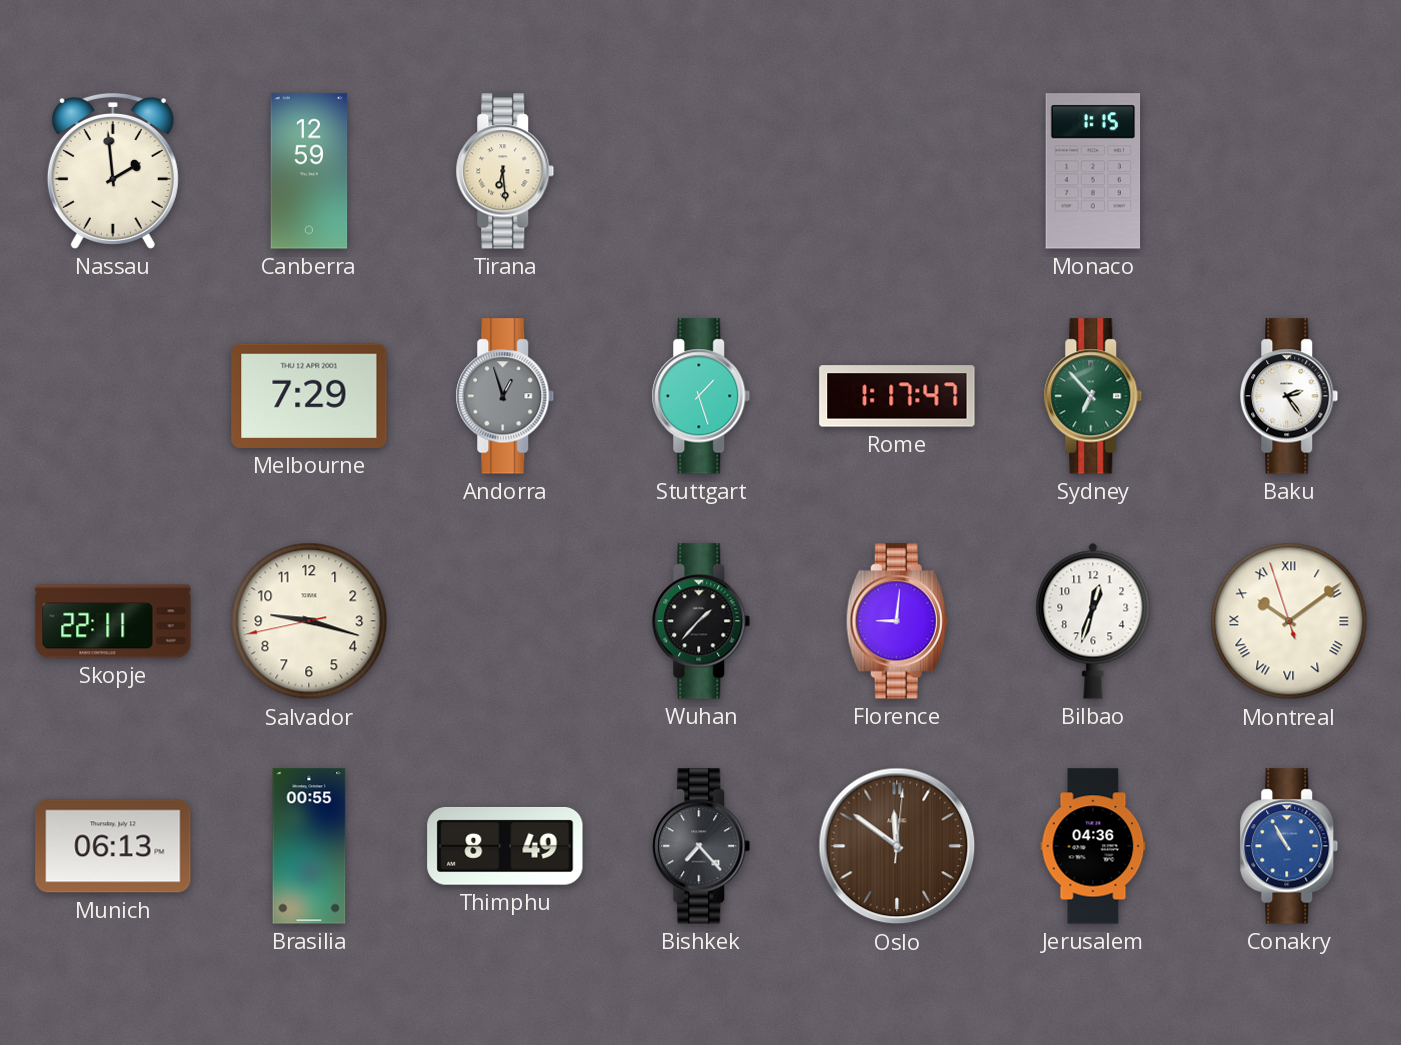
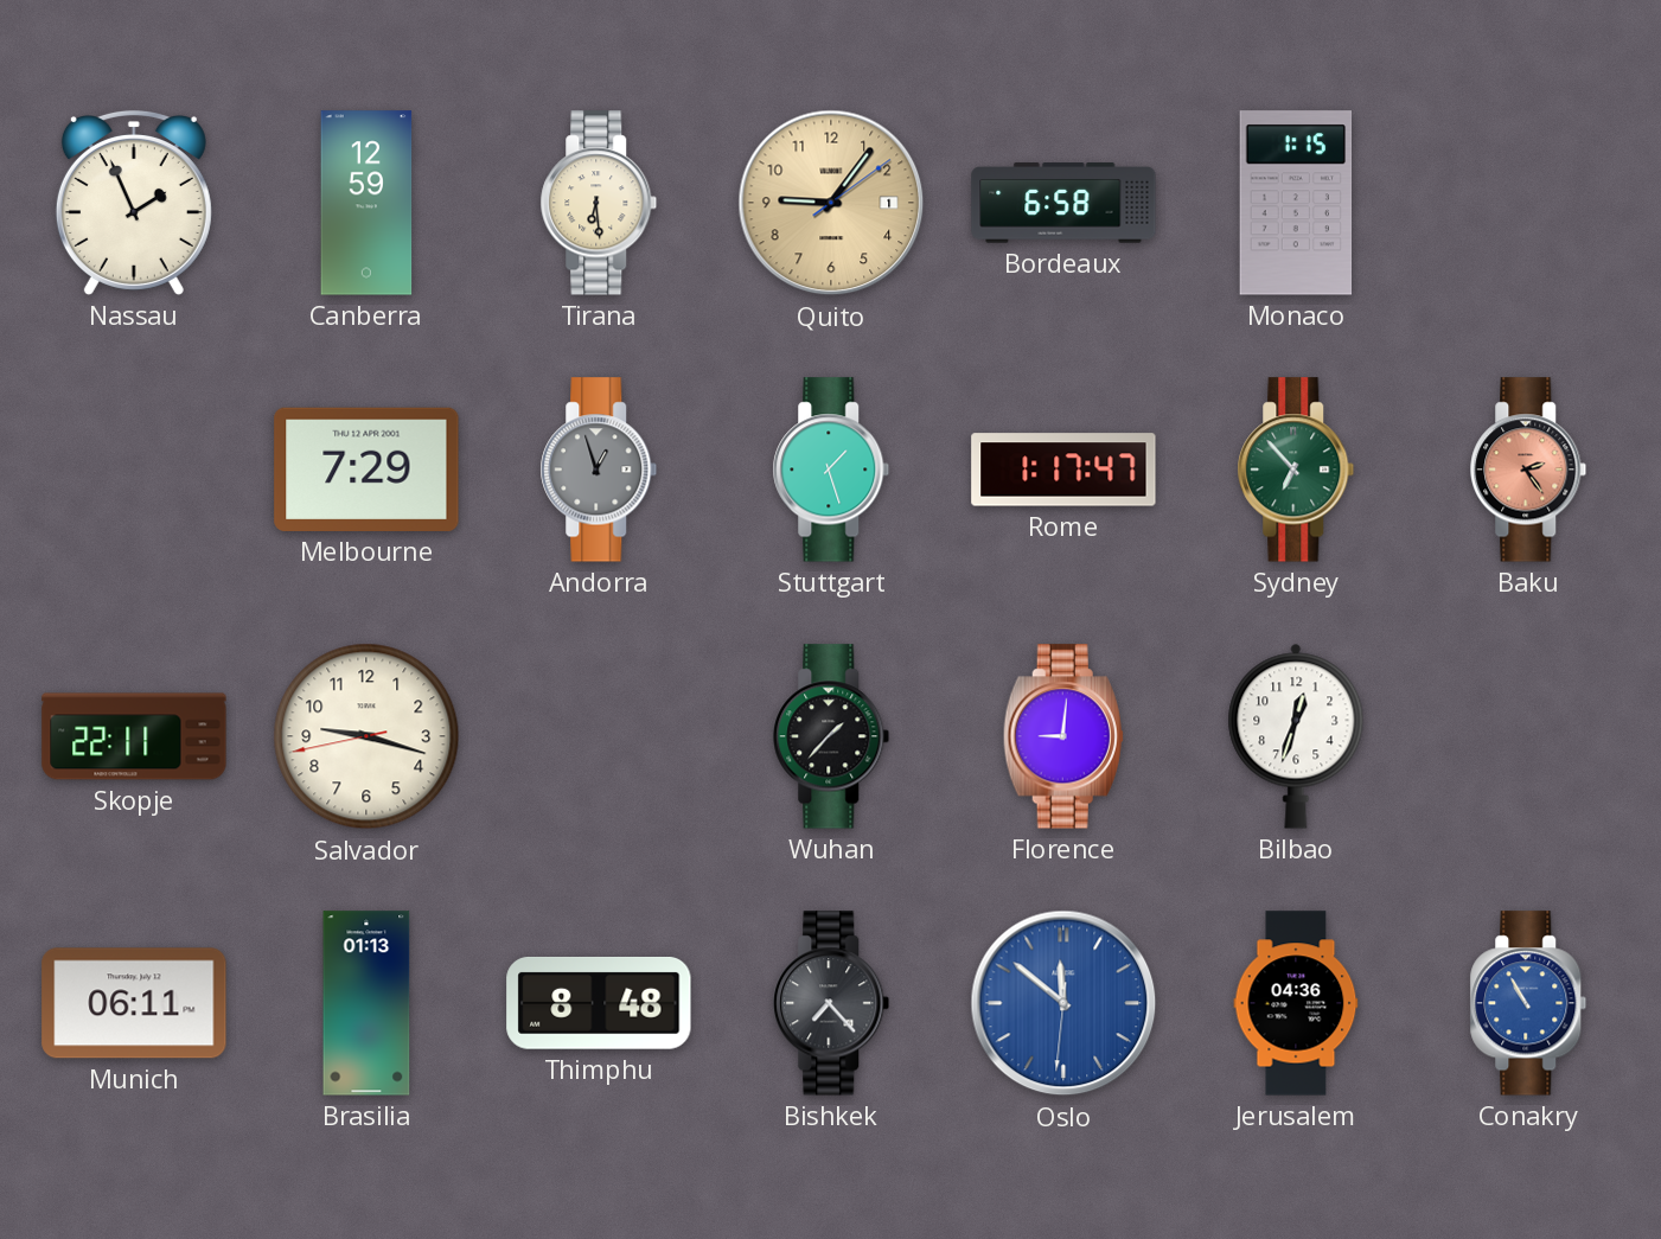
Nassau: 1:59 -> 1:56
Quito: none -> 9:06
Bordeaux: none -> 6:58
Baku dial: white -> salmon
Montreal: 10:08 -> none
Munich: 06:13 -> 06:11
Brasilia: 00:55 -> 01:13
Thimphu: 8:49 -> 8:48
Oslo: 11:51:01 -> 11:51:31
Oslo dial: brown -> blue
